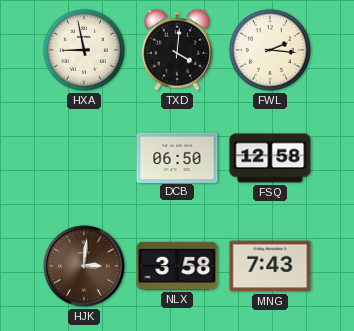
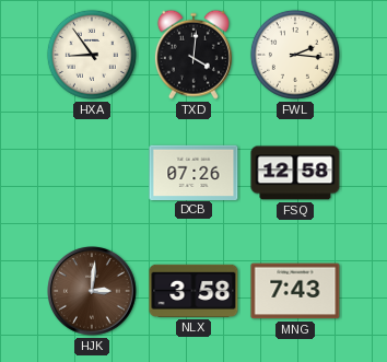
HXA: 8:58 -> 8:54
DCB: 06:50 -> 07:26
